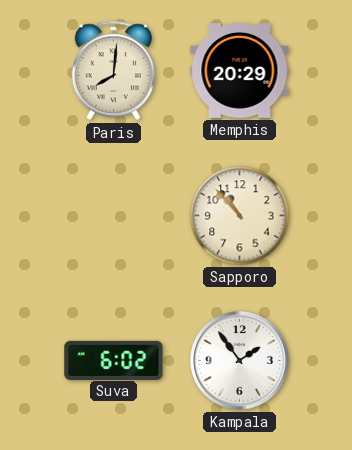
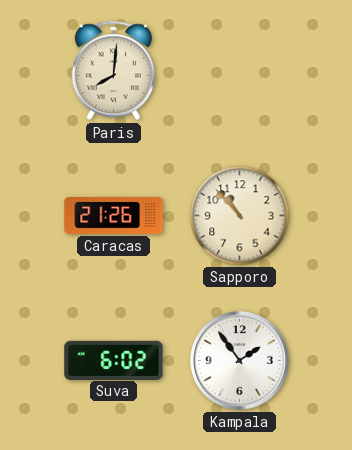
Memphis: 20:29 -> none
Caracas: none -> 21:26
